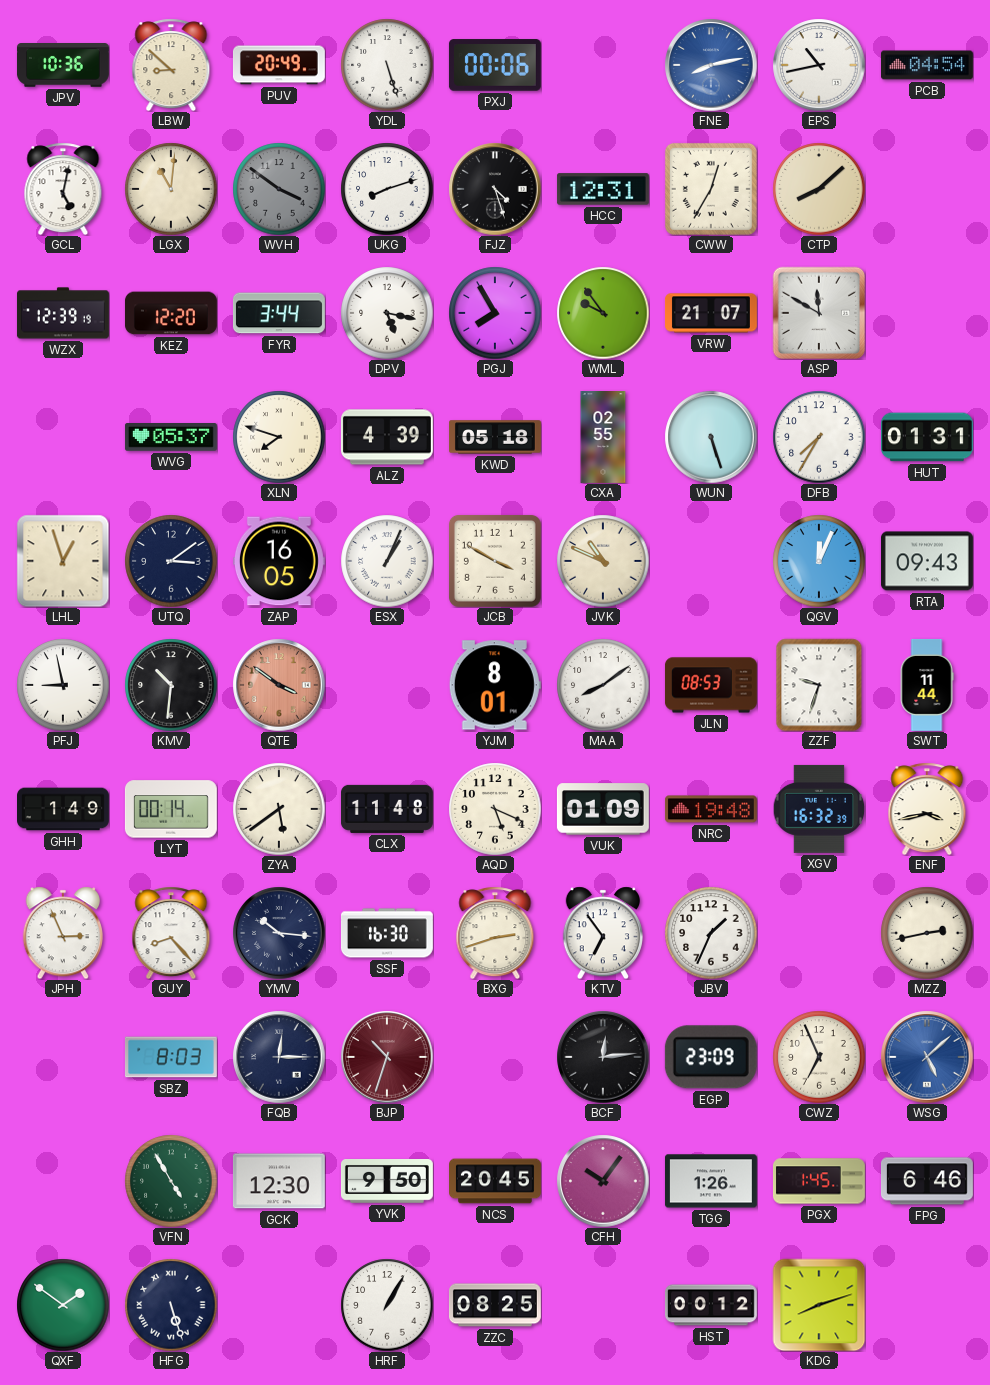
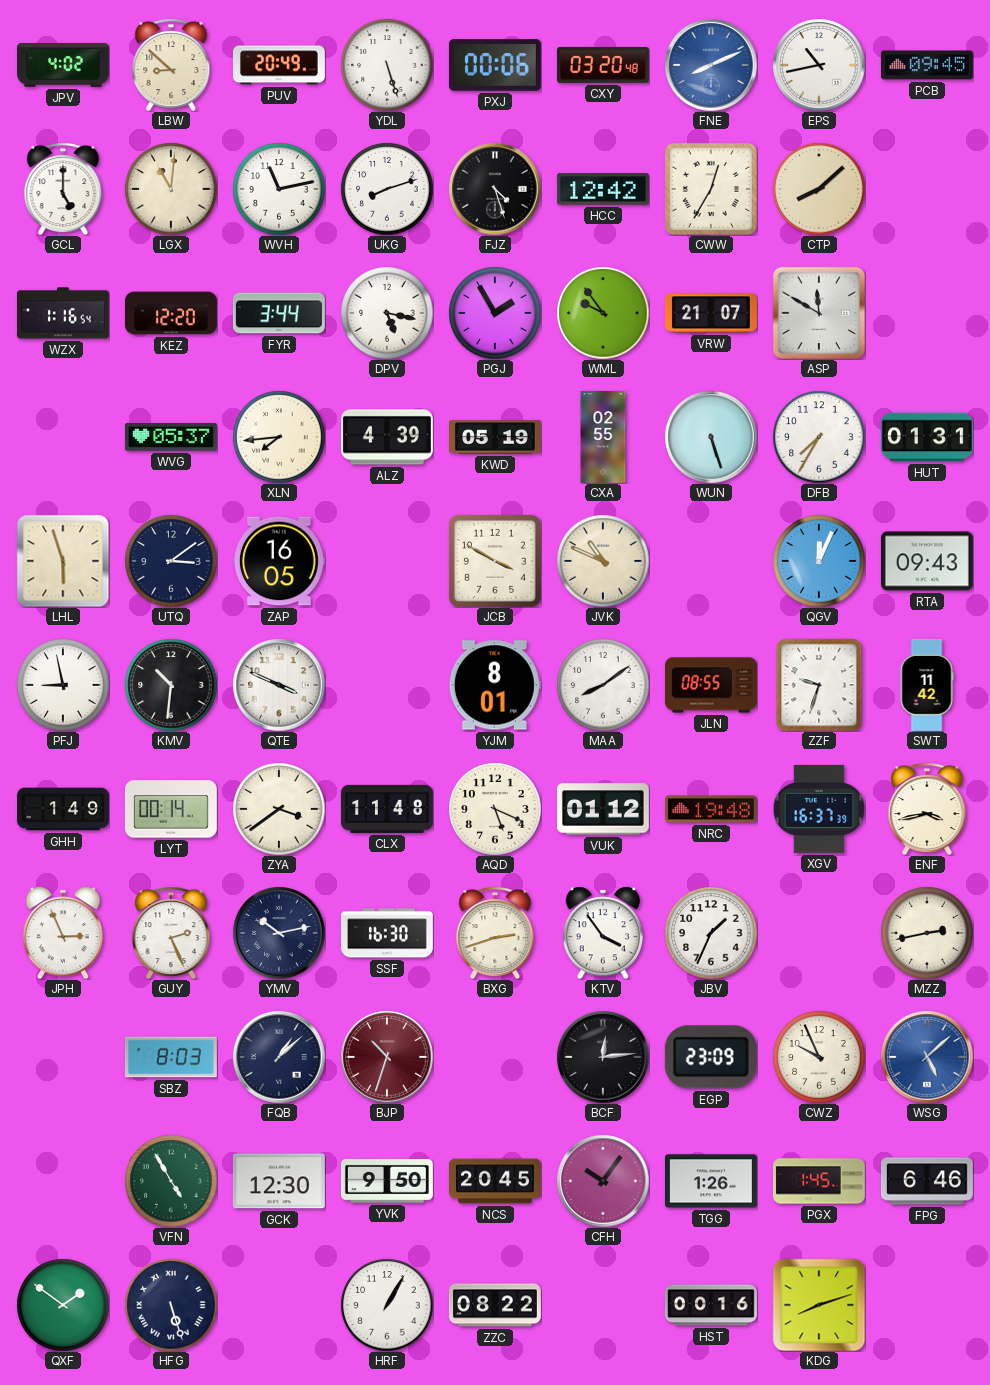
JPV: 10:36 -> 4:02
CXY: none -> 03:20
FNE: 8:13 -> 8:11
PCB: 04:54 -> 09:45
GCL: 5:02 -> 5:00
WVH: 3:51 -> 11:13
WVH dial: grey -> white
HCC: 12:31 -> 12:42
WZX: 12:39 -> 1:16
PGJ: 7:55 -> 1:55
XLN: 7:48 -> 7:44
KWD: 05:18 -> 05:19
LHL: 12:57 -> 5:57
ESX: 1:04 -> none
QTE: 3:51 -> 3:49
QTE dial: salmon -> white
JLN: 08:53 -> 08:55
SWT: 11:44 -> 11:42
ZYA: 5:39 -> 3:39
VUK: 01:09 -> 01:12
XGV: 16:32 -> 16:37
GUY: 8:23 -> 2:26
YMV: 10:16 -> 10:13
KTV: 6:54 -> 3:54
FQB: 12:15 -> 1:08
CWZ: 6:56 -> 9:56
ZZC: 08:25 -> 08:22
HST: 00:12 -> 00:16
